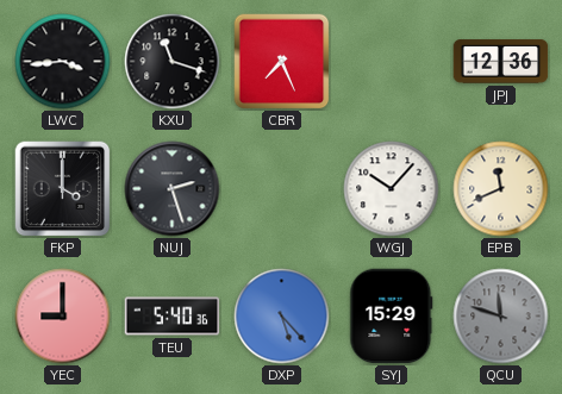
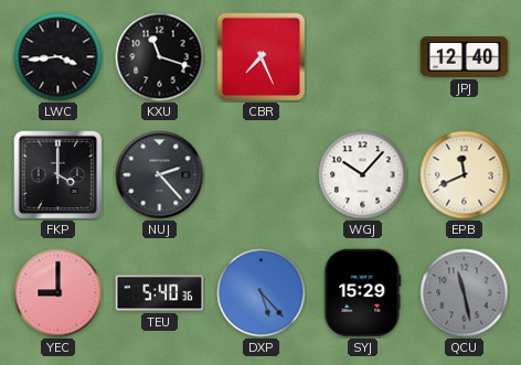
JPJ: 12:36 -> 12:40
NUJ: 2:27 -> 2:23
QCU: 11:48 -> 11:28
